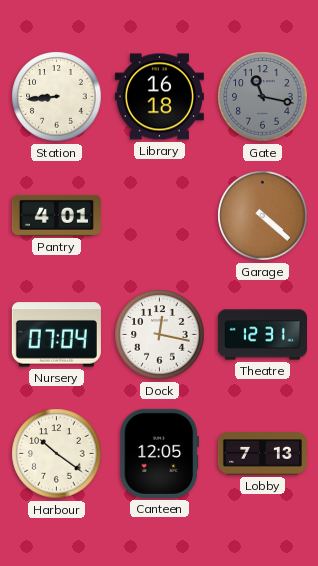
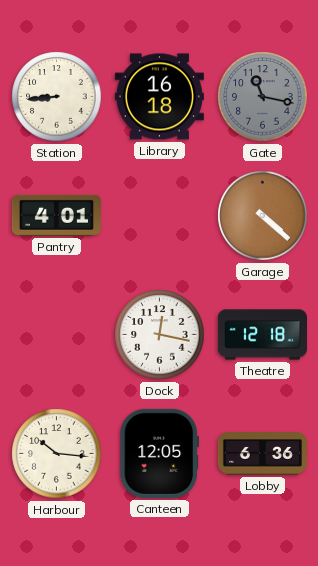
Nursery: 07:04 -> none
Theatre: 12:31 -> 12:18
Harbour: 10:21 -> 10:16
Lobby: 7:13 -> 6:36
